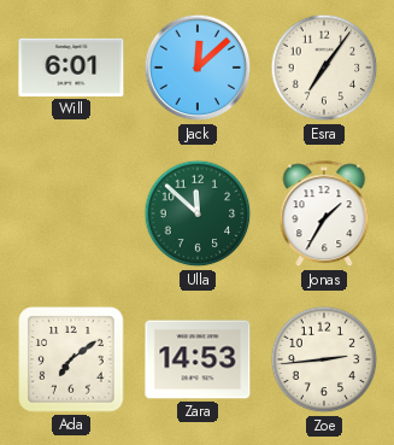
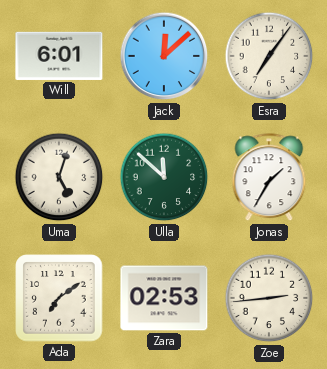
Uma: none -> 5:03
Zara: 14:53 -> 02:53
